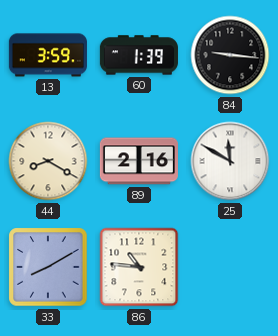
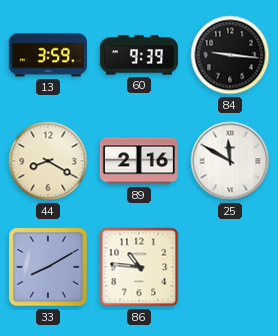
60: 1:39 -> 9:39
